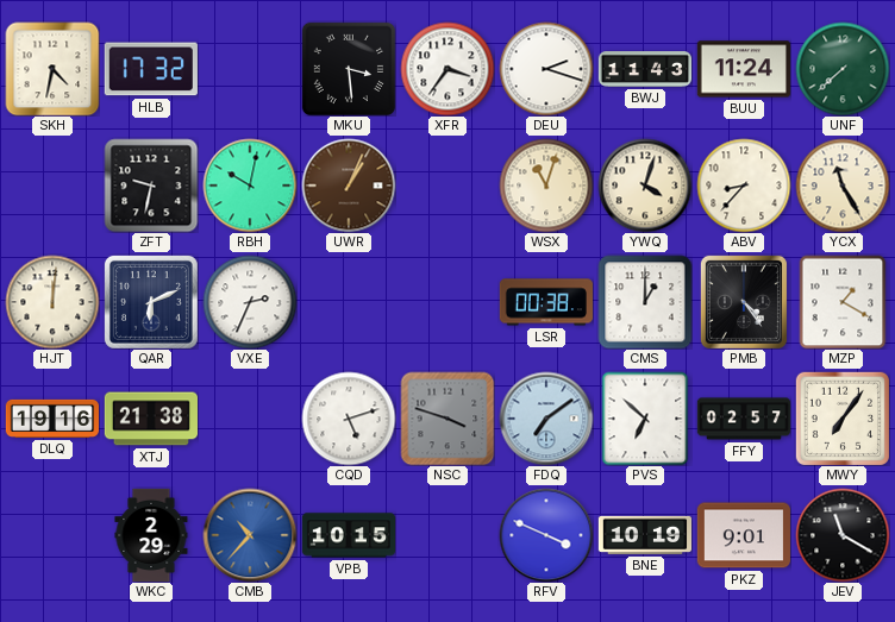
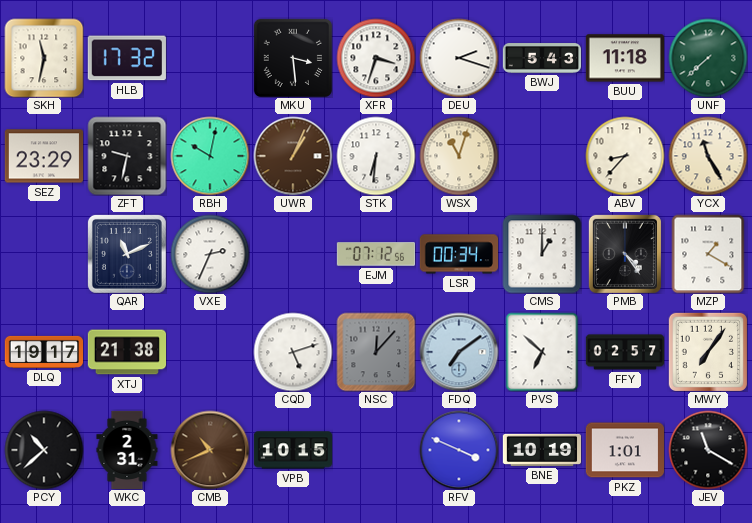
SKH: 4:32 -> 11:32
XFR: 3:36 -> 3:33
BWJ: 11:43 -> 5:43
BUU: 11:24 -> 11:18
SEZ: none -> 23:29
STK: none -> 6:31
YWQ: 4:03 -> none
HJT: 12:01 -> none
QAR: 6:11 -> 11:11
EJM: none -> 07:12
LSR: 00:38 -> 00:34
DLQ: 19:16 -> 19:17
NSC: 3:48 -> 12:07
PCY: none -> 10:38
WKC: 2:29 -> 2:31
CMB: 10:37 -> 10:41
CMB dial: blue -> brown
PKZ: 9:01 -> 1:01
